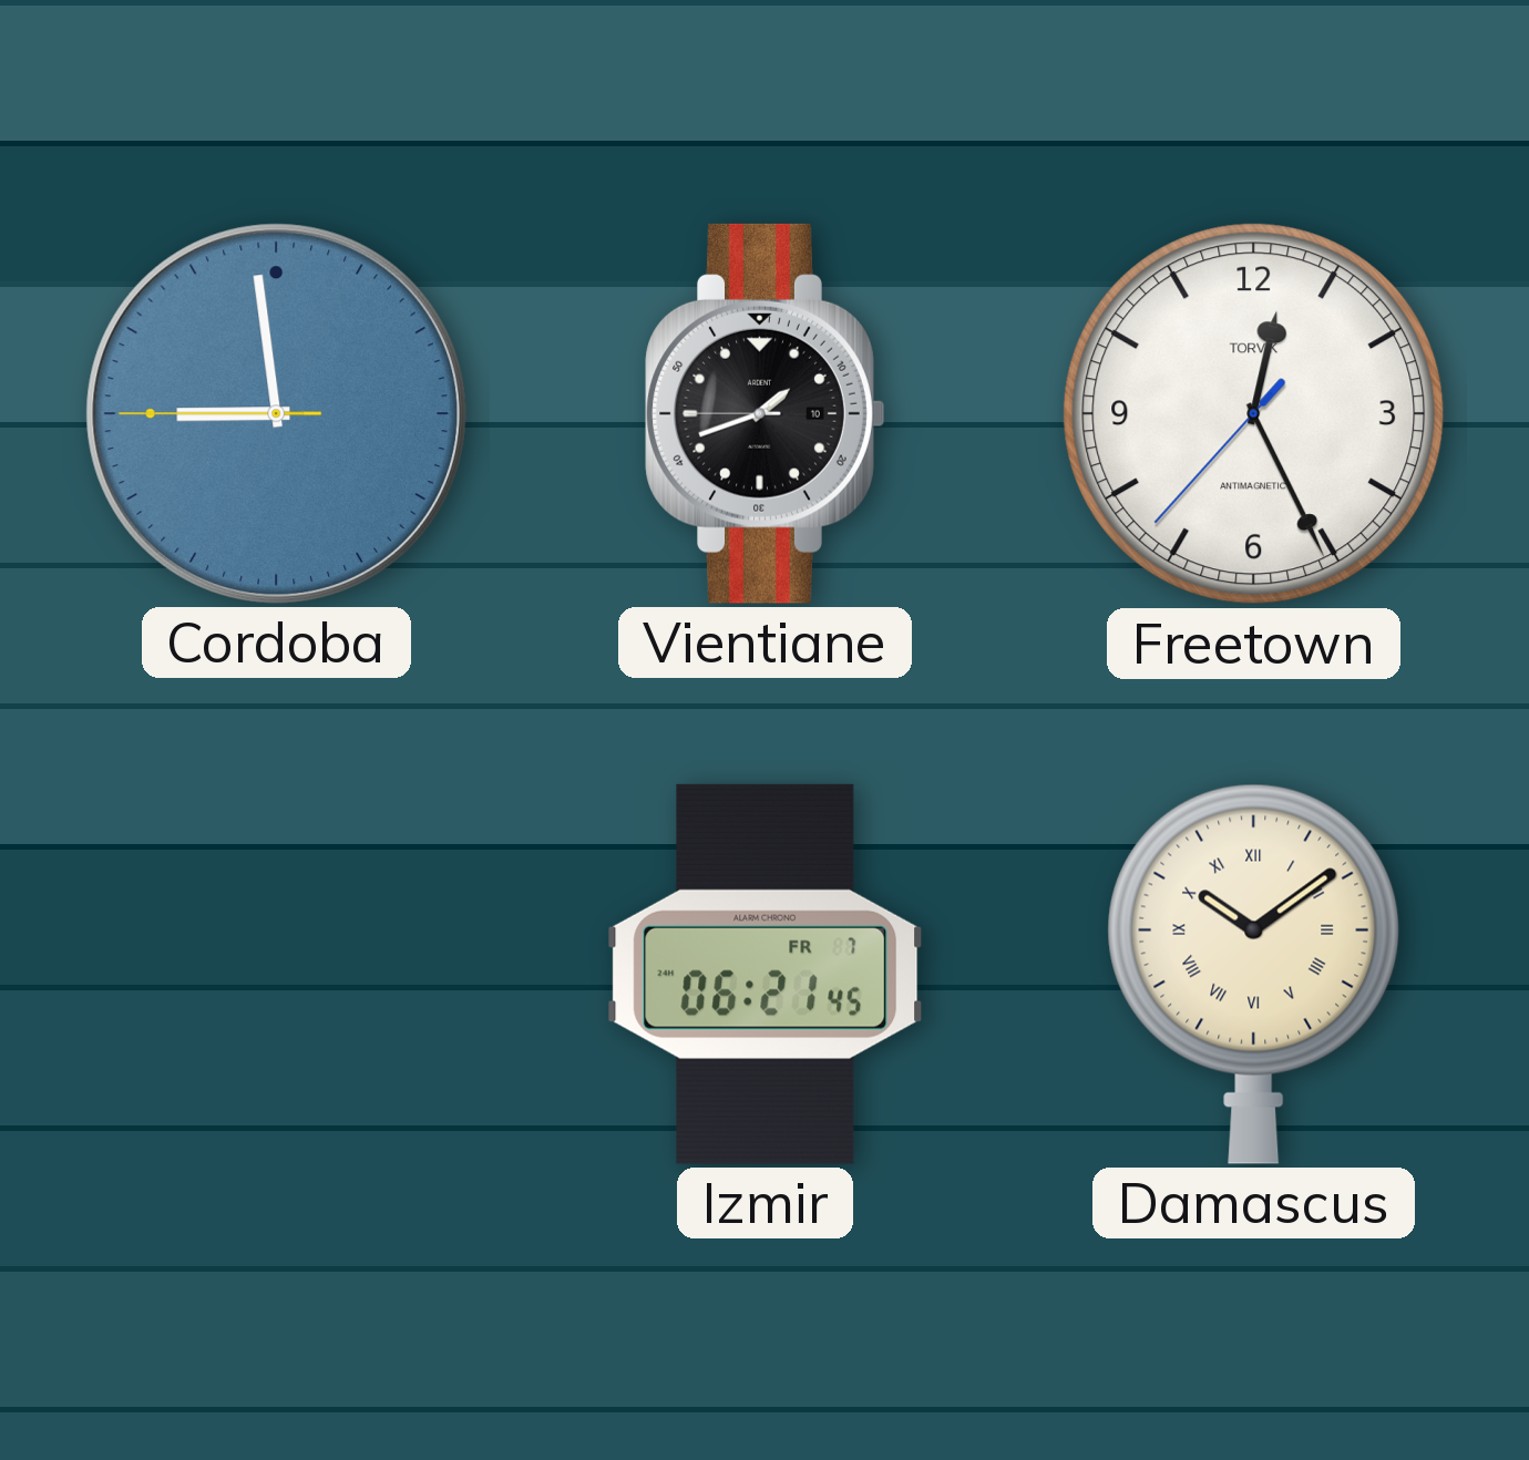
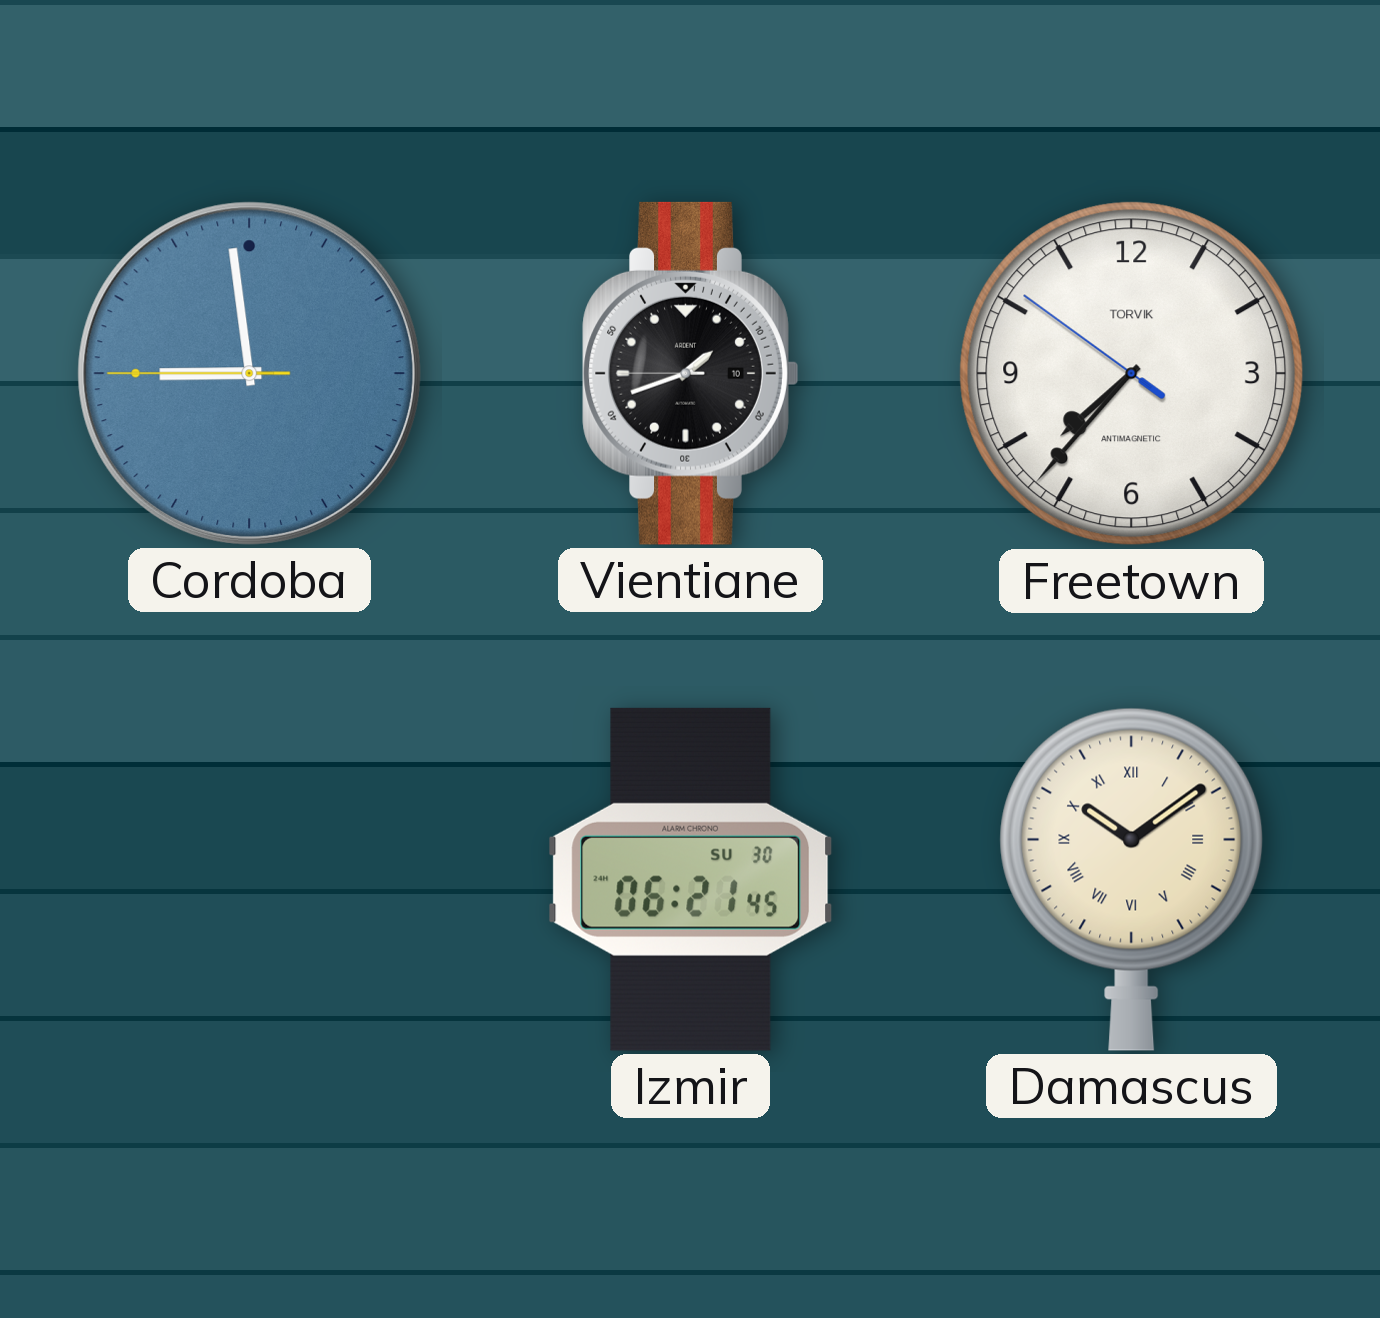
Freetown: 12:25 -> 7:36
Izmir date: FR 7 -> SU 30
